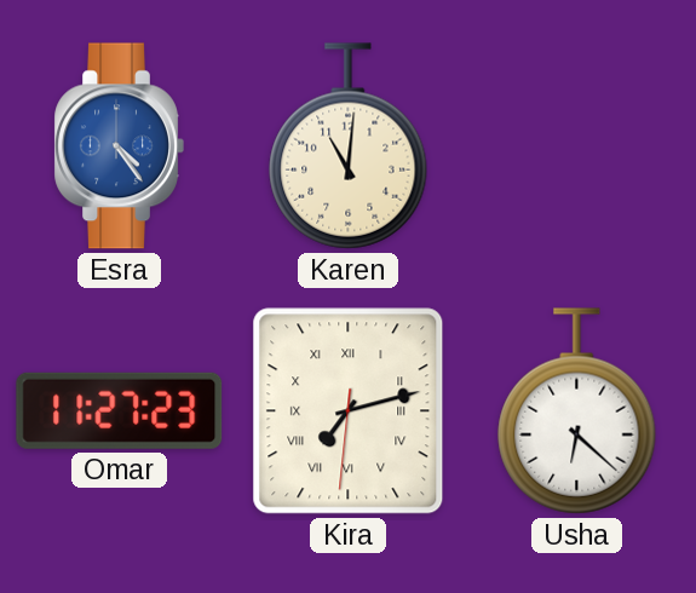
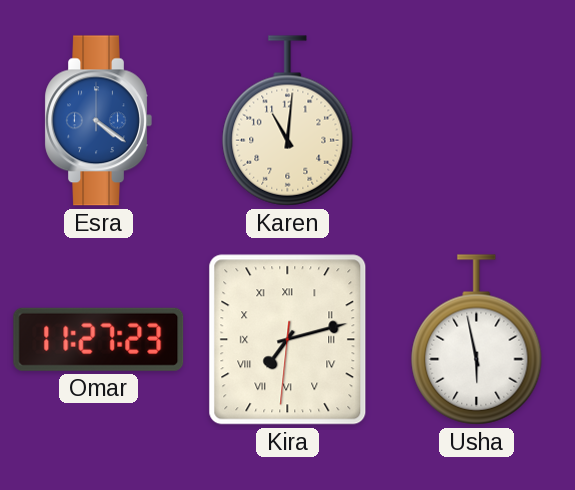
Esra: 4:24 -> 4:21
Usha: 6:22 -> 5:58
